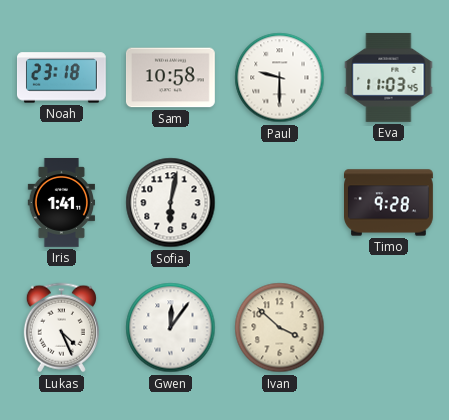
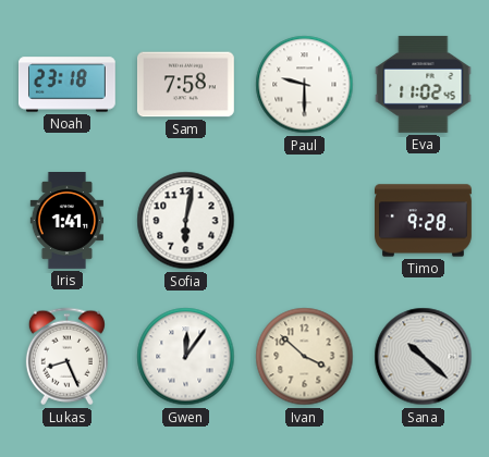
Sam: 10:58 -> 7:58
Eva: 11:03 -> 11:02
Lukas: 4:26 -> 8:26
Sana: none -> 10:22
